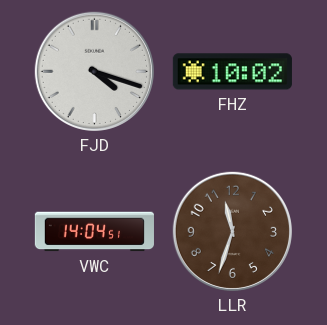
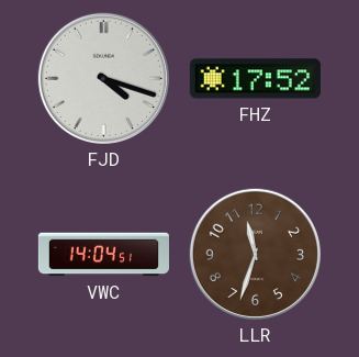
FHZ: 10:02 -> 17:52
